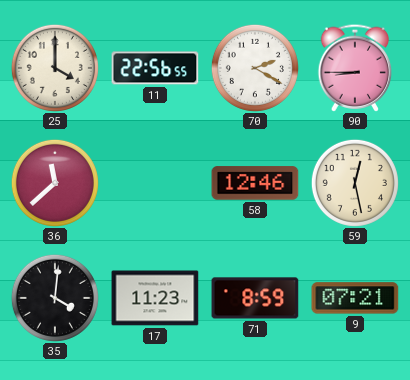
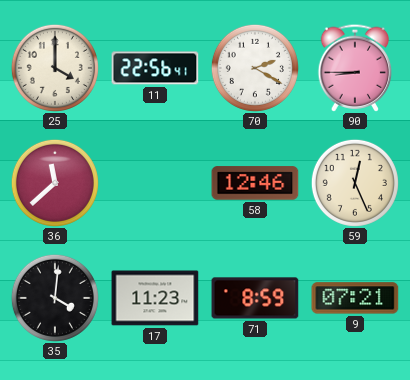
11: 22:56:55 -> 22:56:41
59: 12:28 -> 12:26
